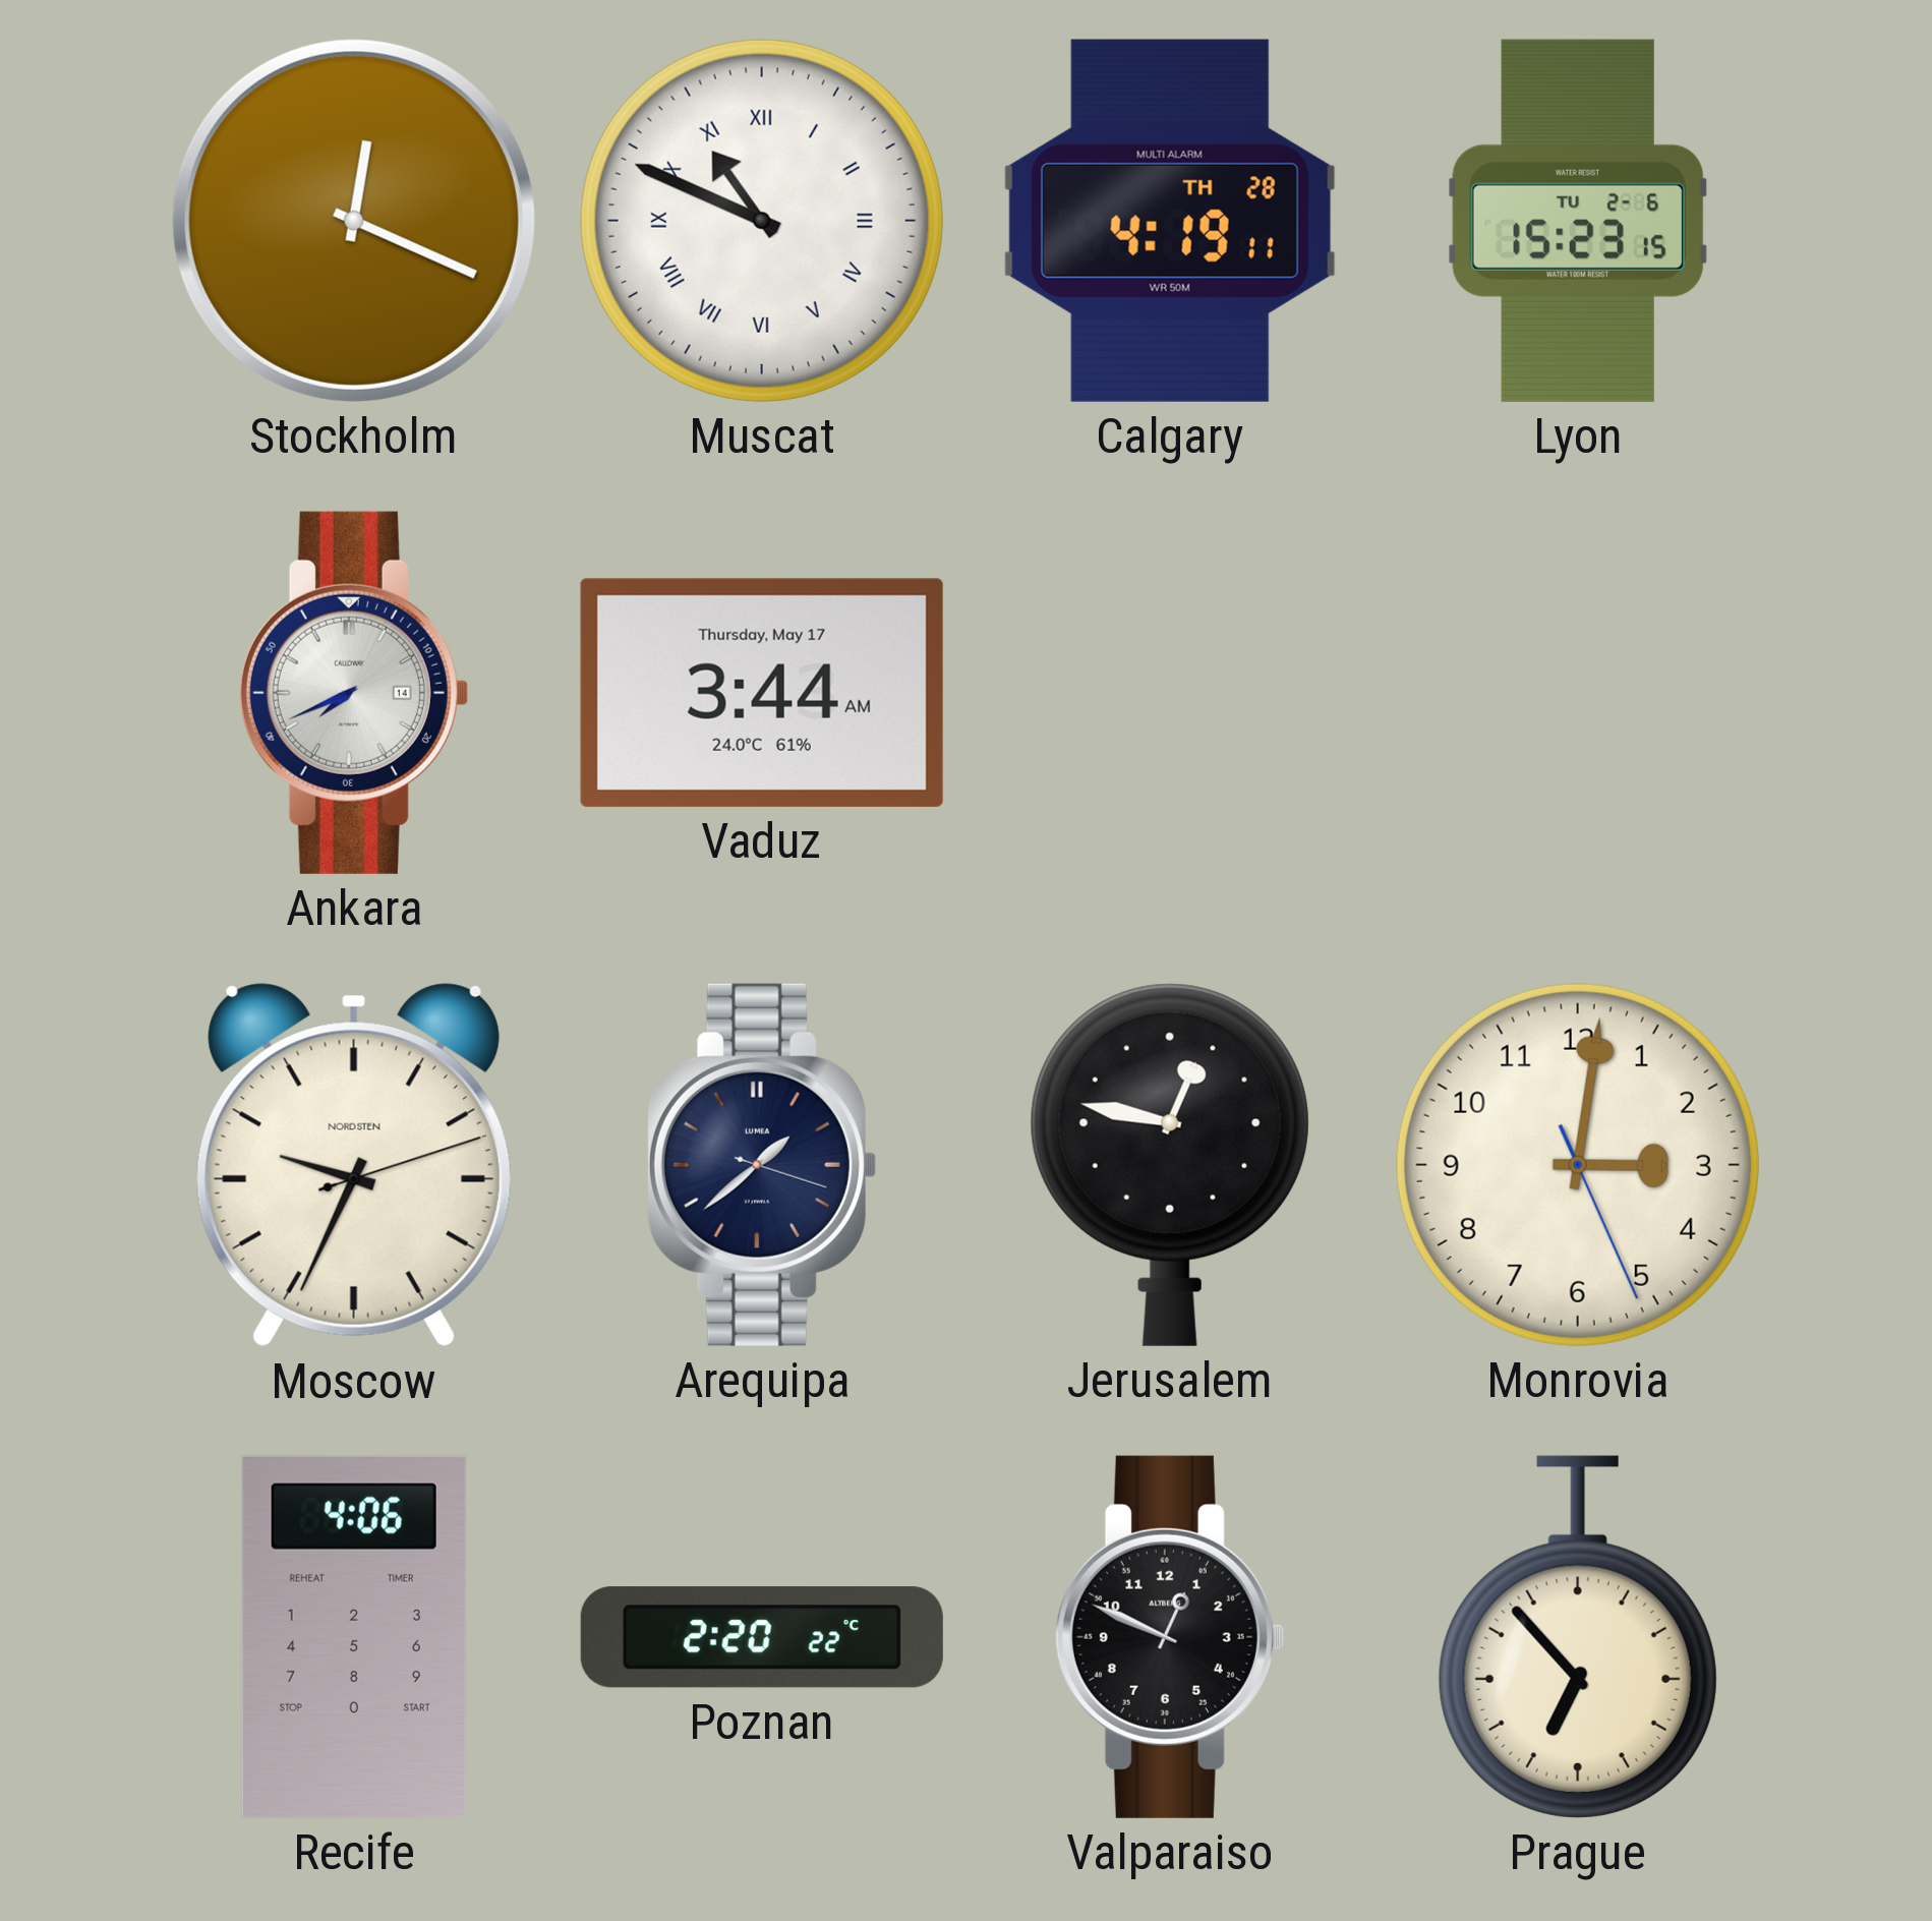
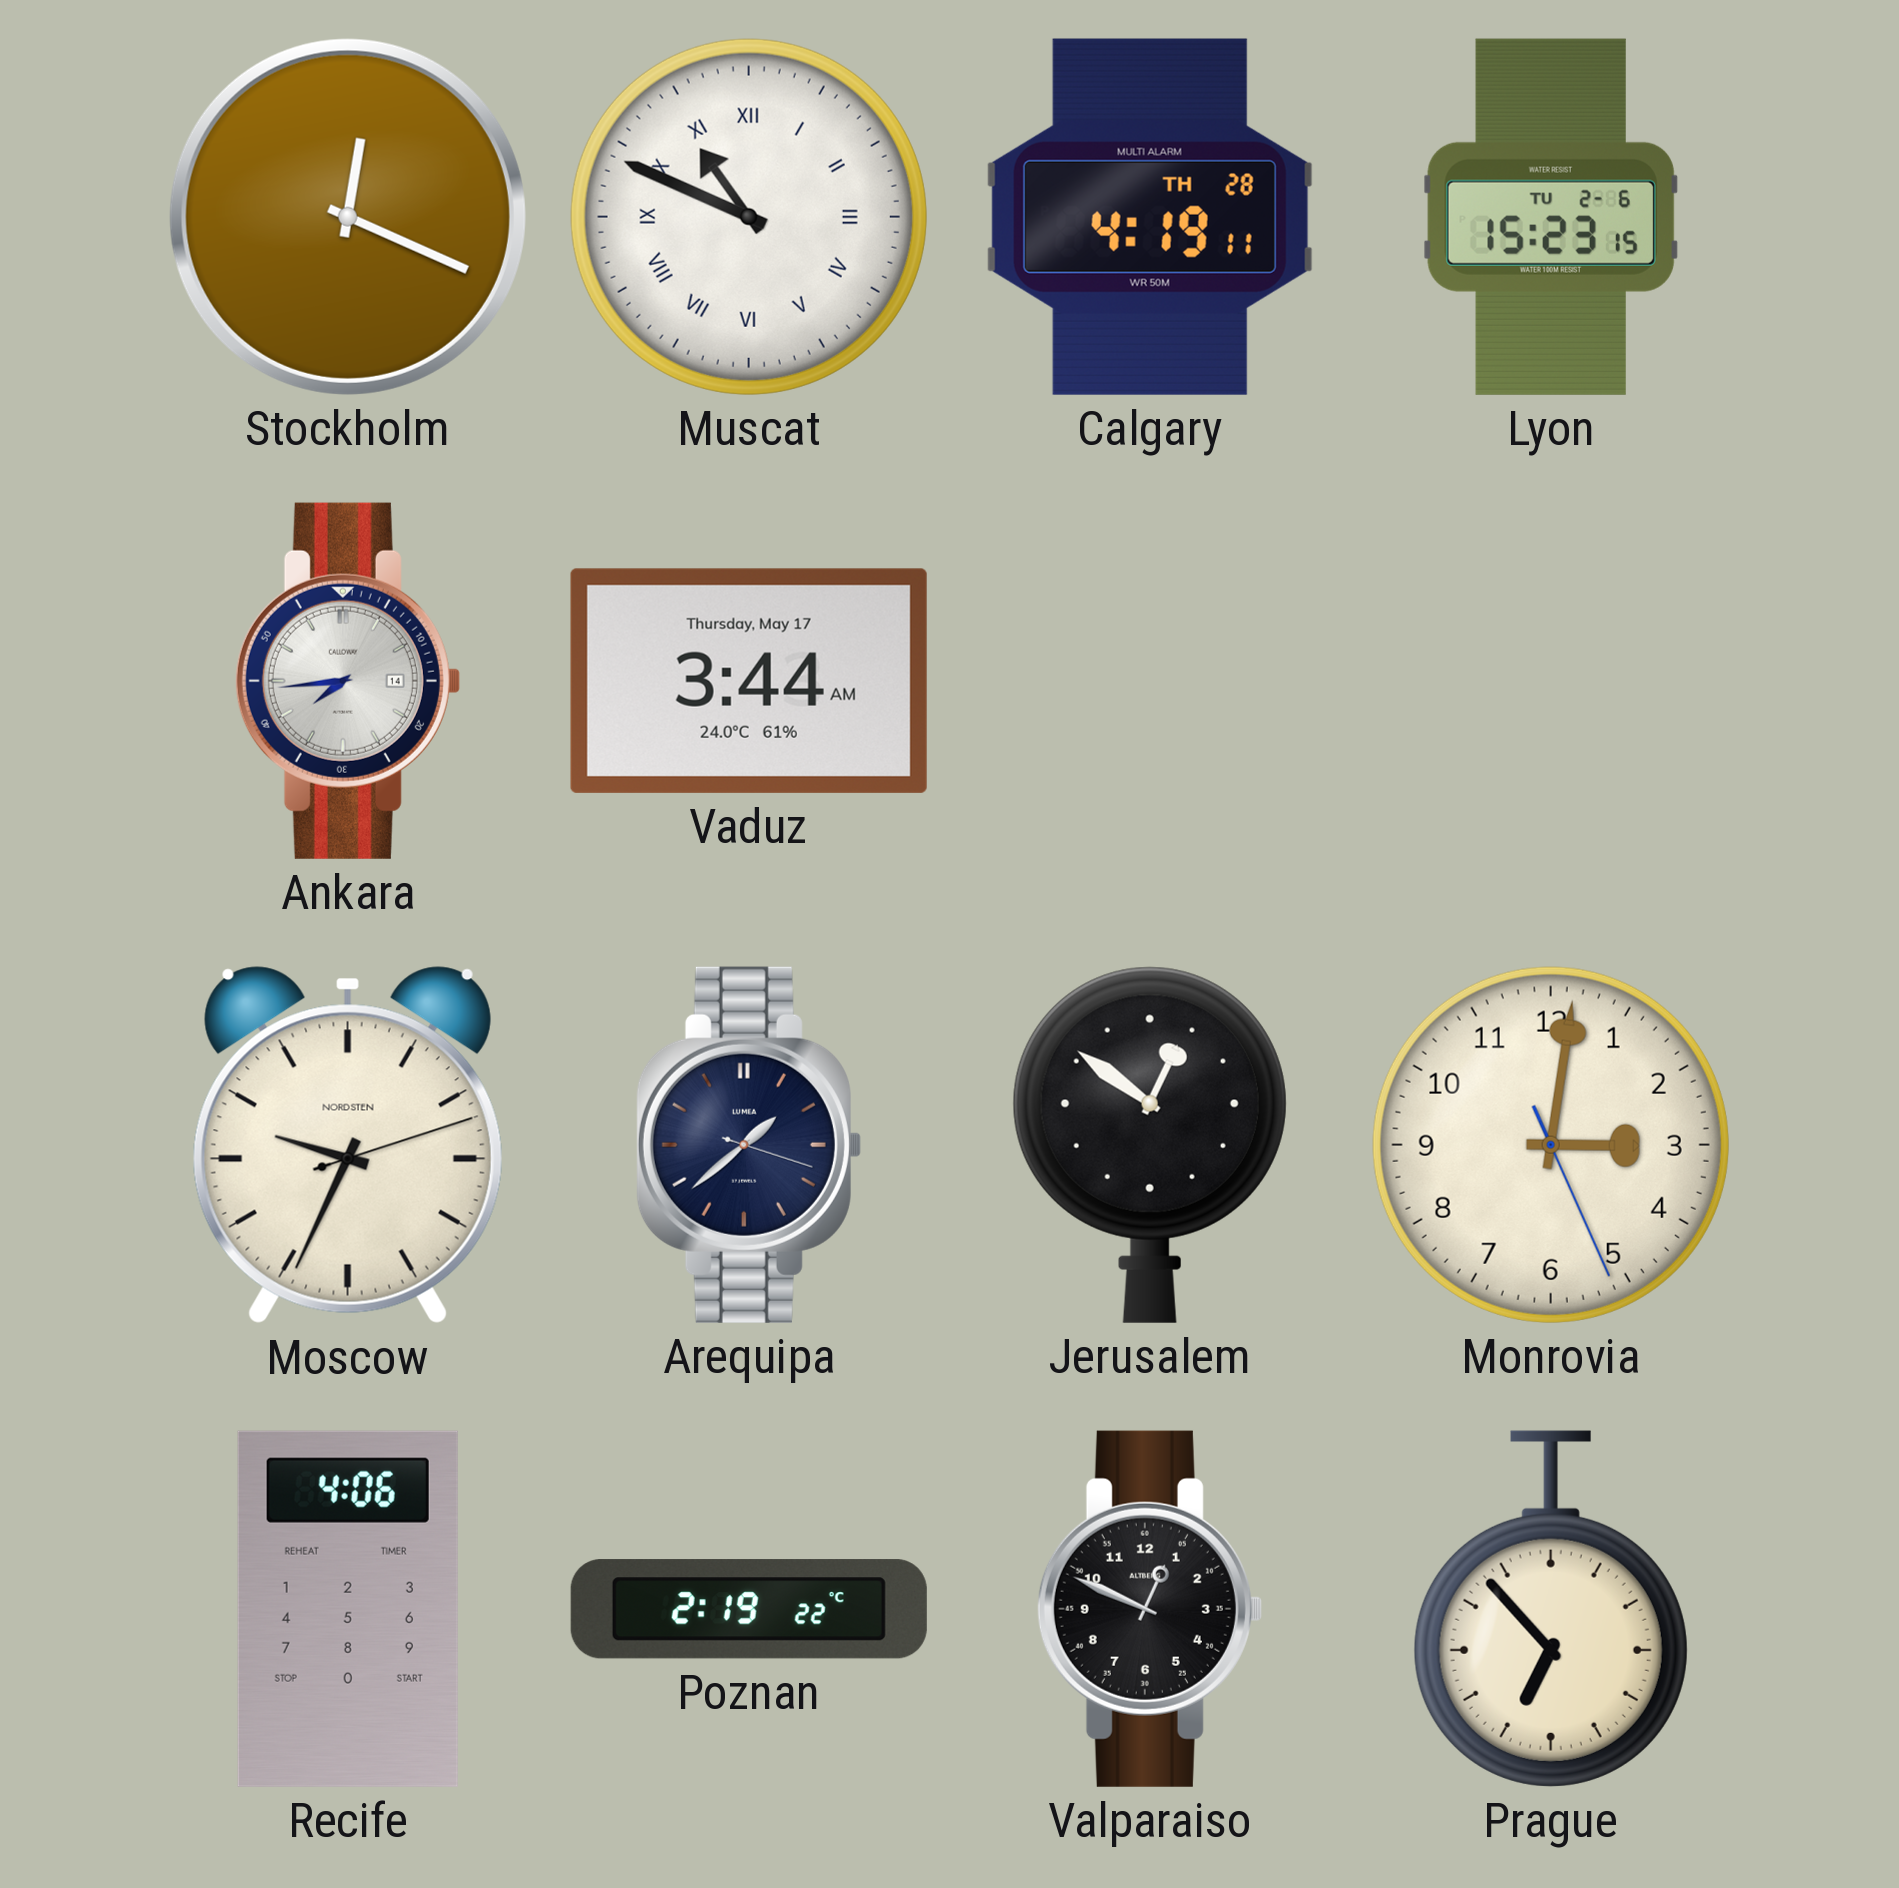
Ankara: 7:41 -> 7:44
Jerusalem: 12:47 -> 12:51
Poznan: 2:20 -> 2:19
